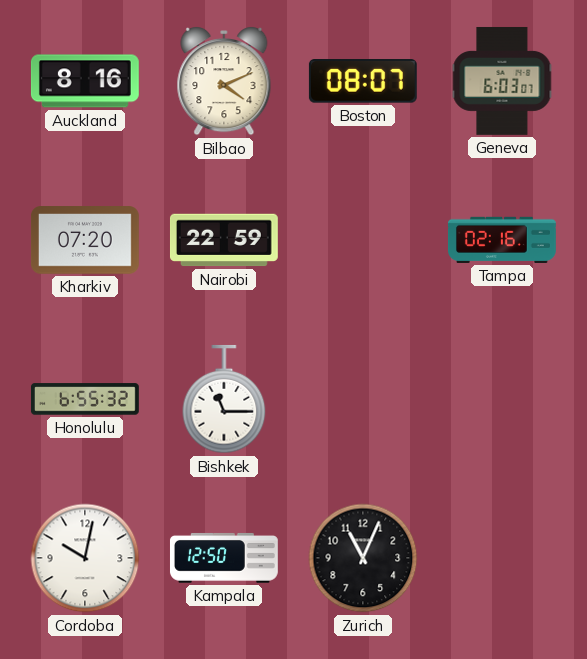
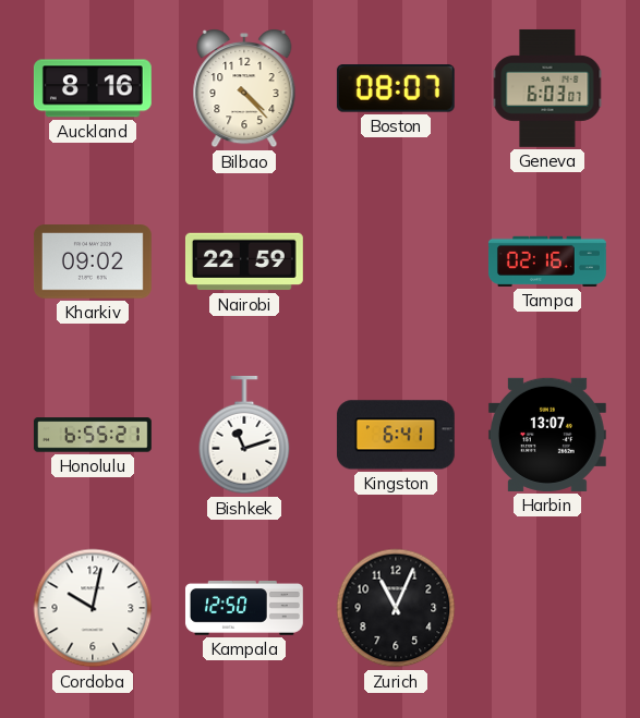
Bilbao: 4:11 -> 4:23
Kharkiv: 07:20 -> 09:02
Honolulu: 6:55:32 -> 6:55:21
Bishkek: 11:15 -> 11:12
Kingston: none -> 6:41
Harbin: none -> 13:07
